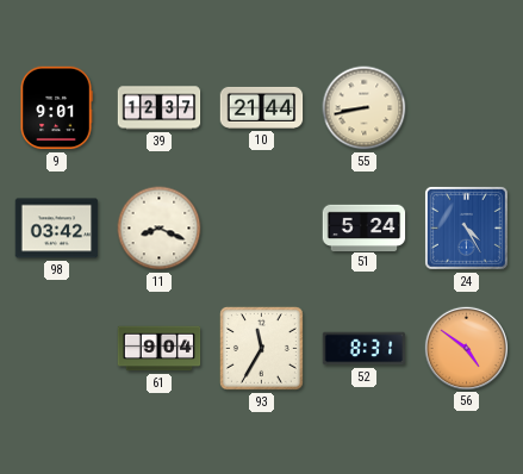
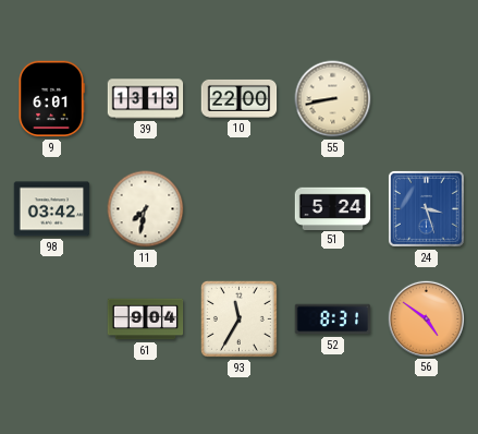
9: 9:01 -> 6:01
39: 12:37 -> 13:13
10: 21:44 -> 22:00
11: 8:19 -> 7:32
24: 4:25 -> 3:27
